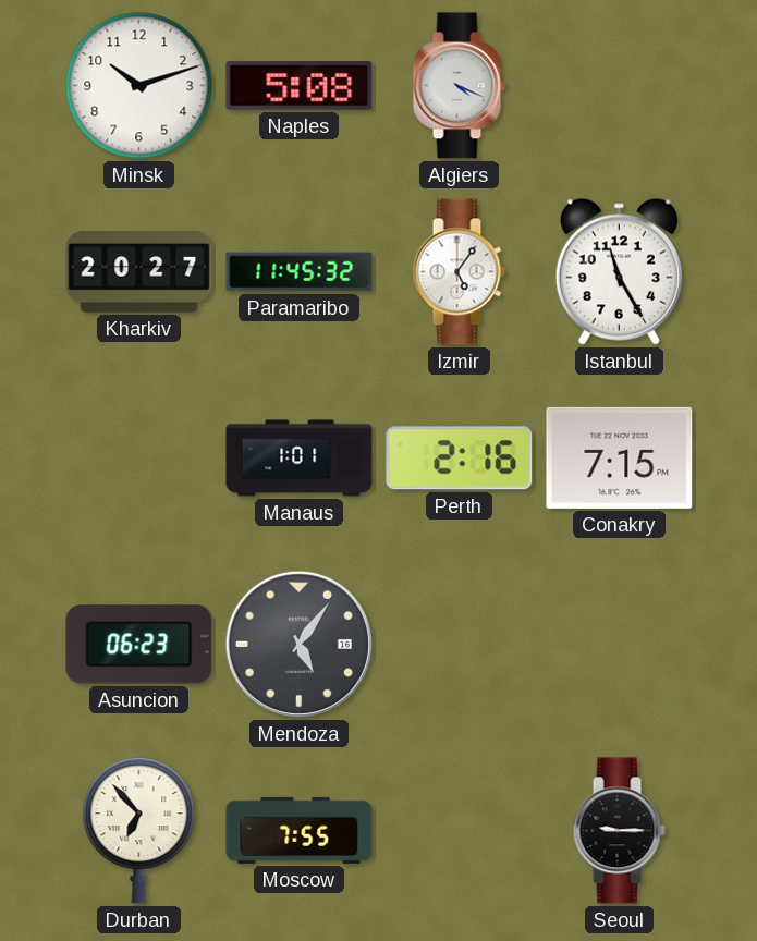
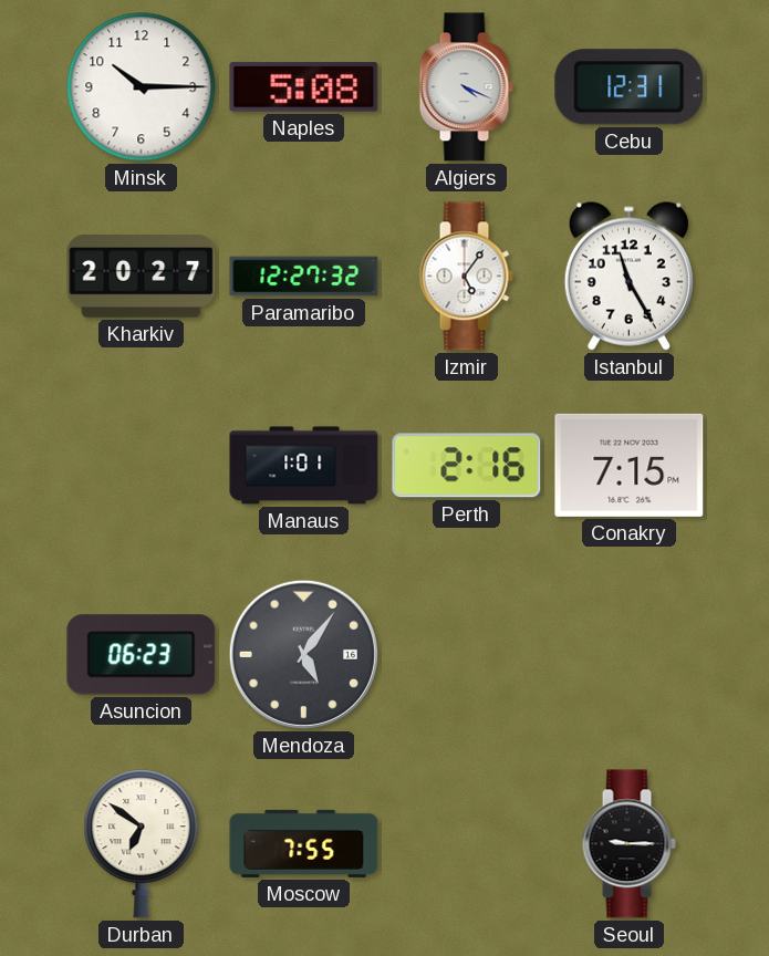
Minsk: 10:12 -> 10:15
Cebu: none -> 12:31
Paramaribo: 11:45 -> 12:27
Durban: 6:53 -> 6:51
